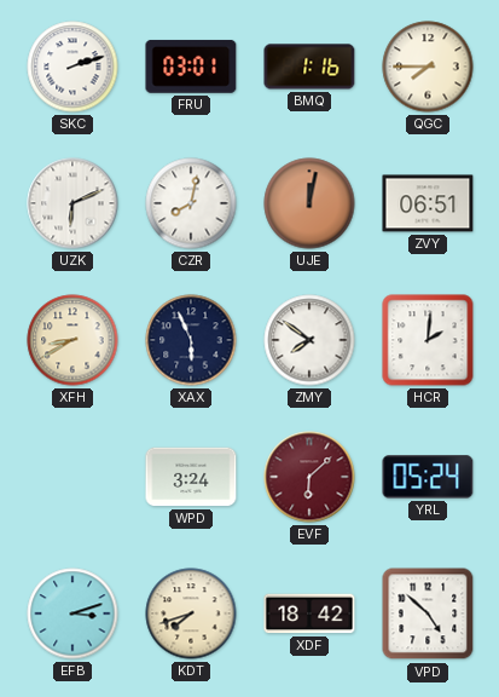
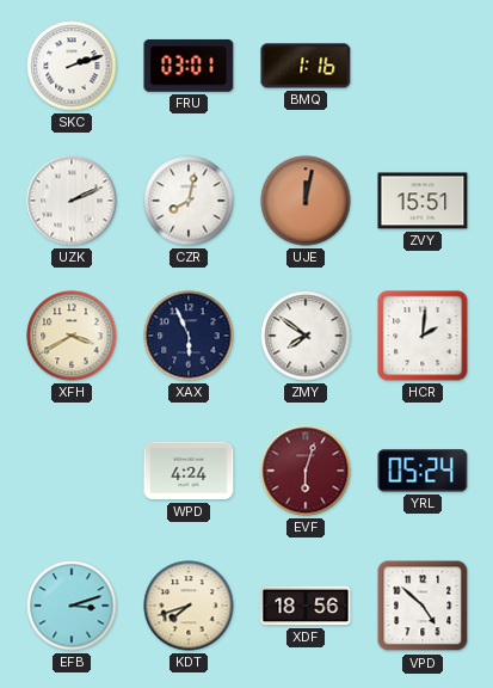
QGC: 7:45 -> none
UZK: 6:11 -> 2:11
ZVY: 06:51 -> 15:51
XFH: 8:40 -> 3:40
WPD: 3:24 -> 4:24
EVF: 6:08 -> 6:03
XDF: 18:42 -> 18:56
